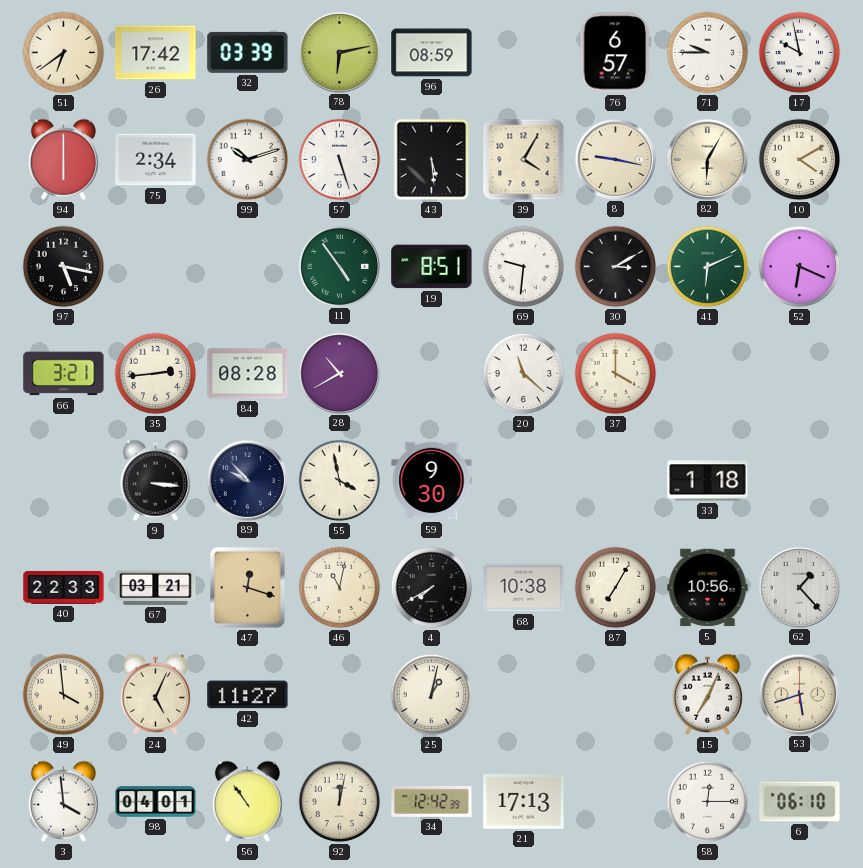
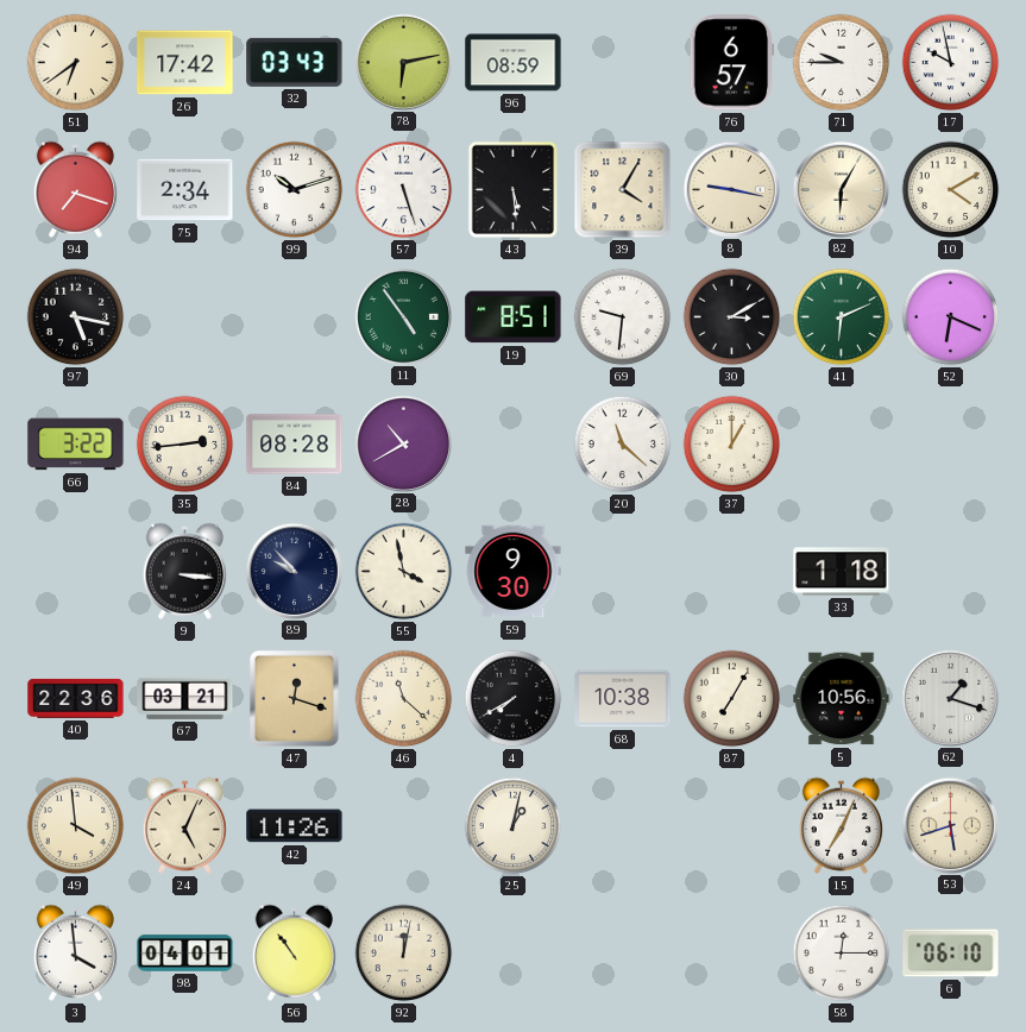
32: 03:39 -> 03:43
94: 6:00 -> 7:18
66: 3:21 -> 3:22
37: 4:00 -> 1:00
40: 22:33 -> 22:36
46: 11:02 -> 11:22
62: 1:23 -> 1:18
42: 11:27 -> 11:26
34: 12:42 -> none
21: 17:13 -> none
